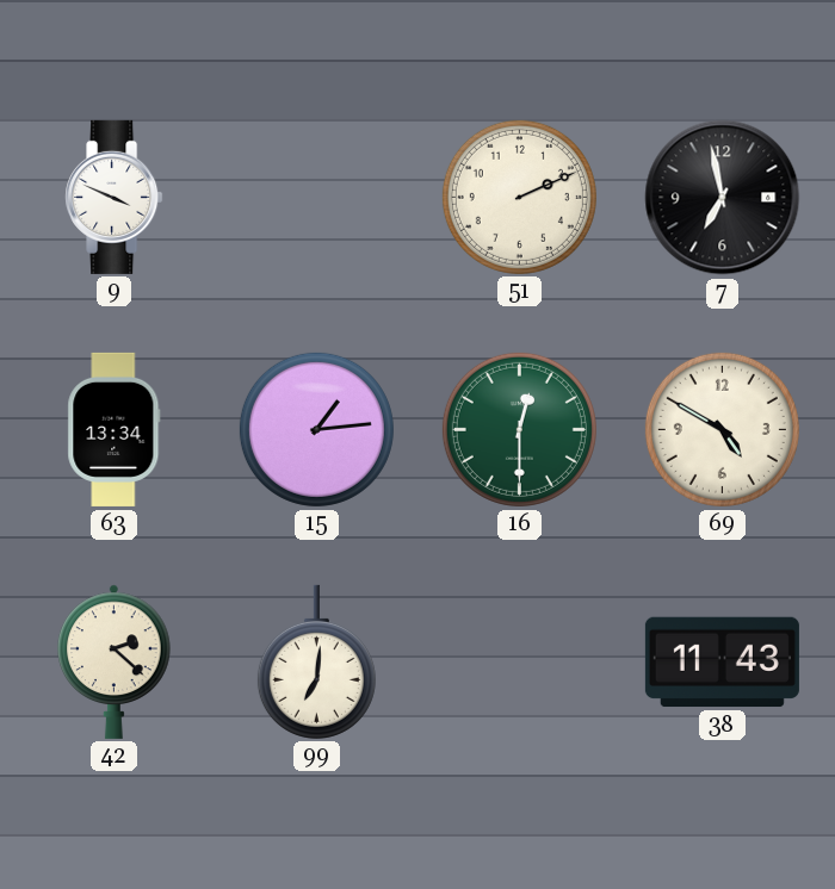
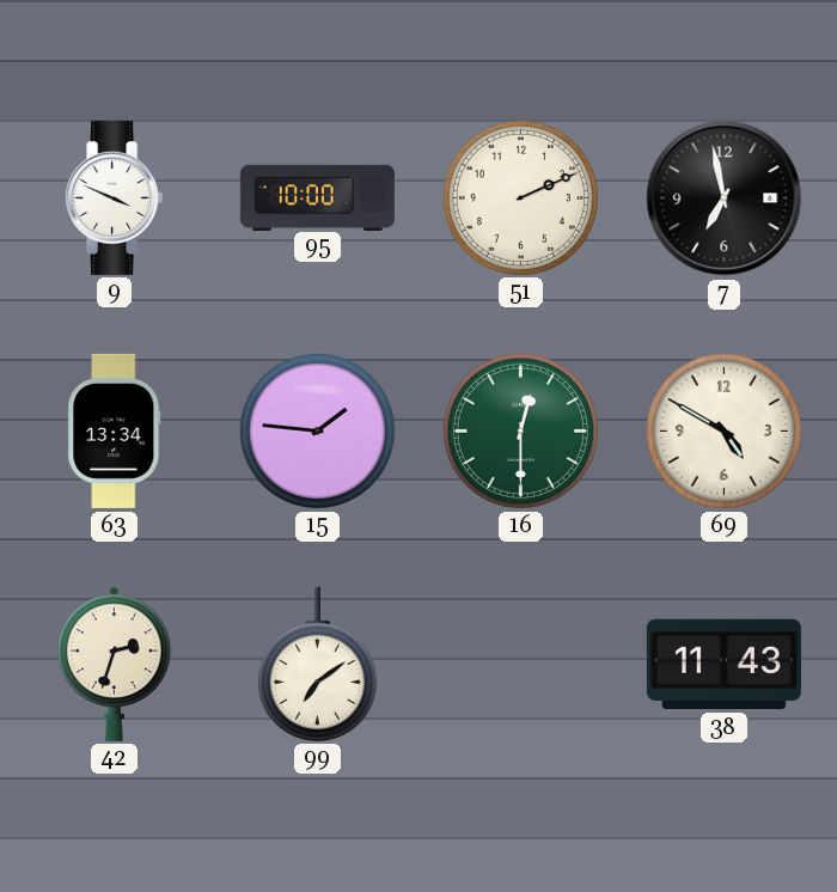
95: none -> 10:00
15: 1:14 -> 1:46
42: 2:22 -> 2:33
99: 7:01 -> 7:09
